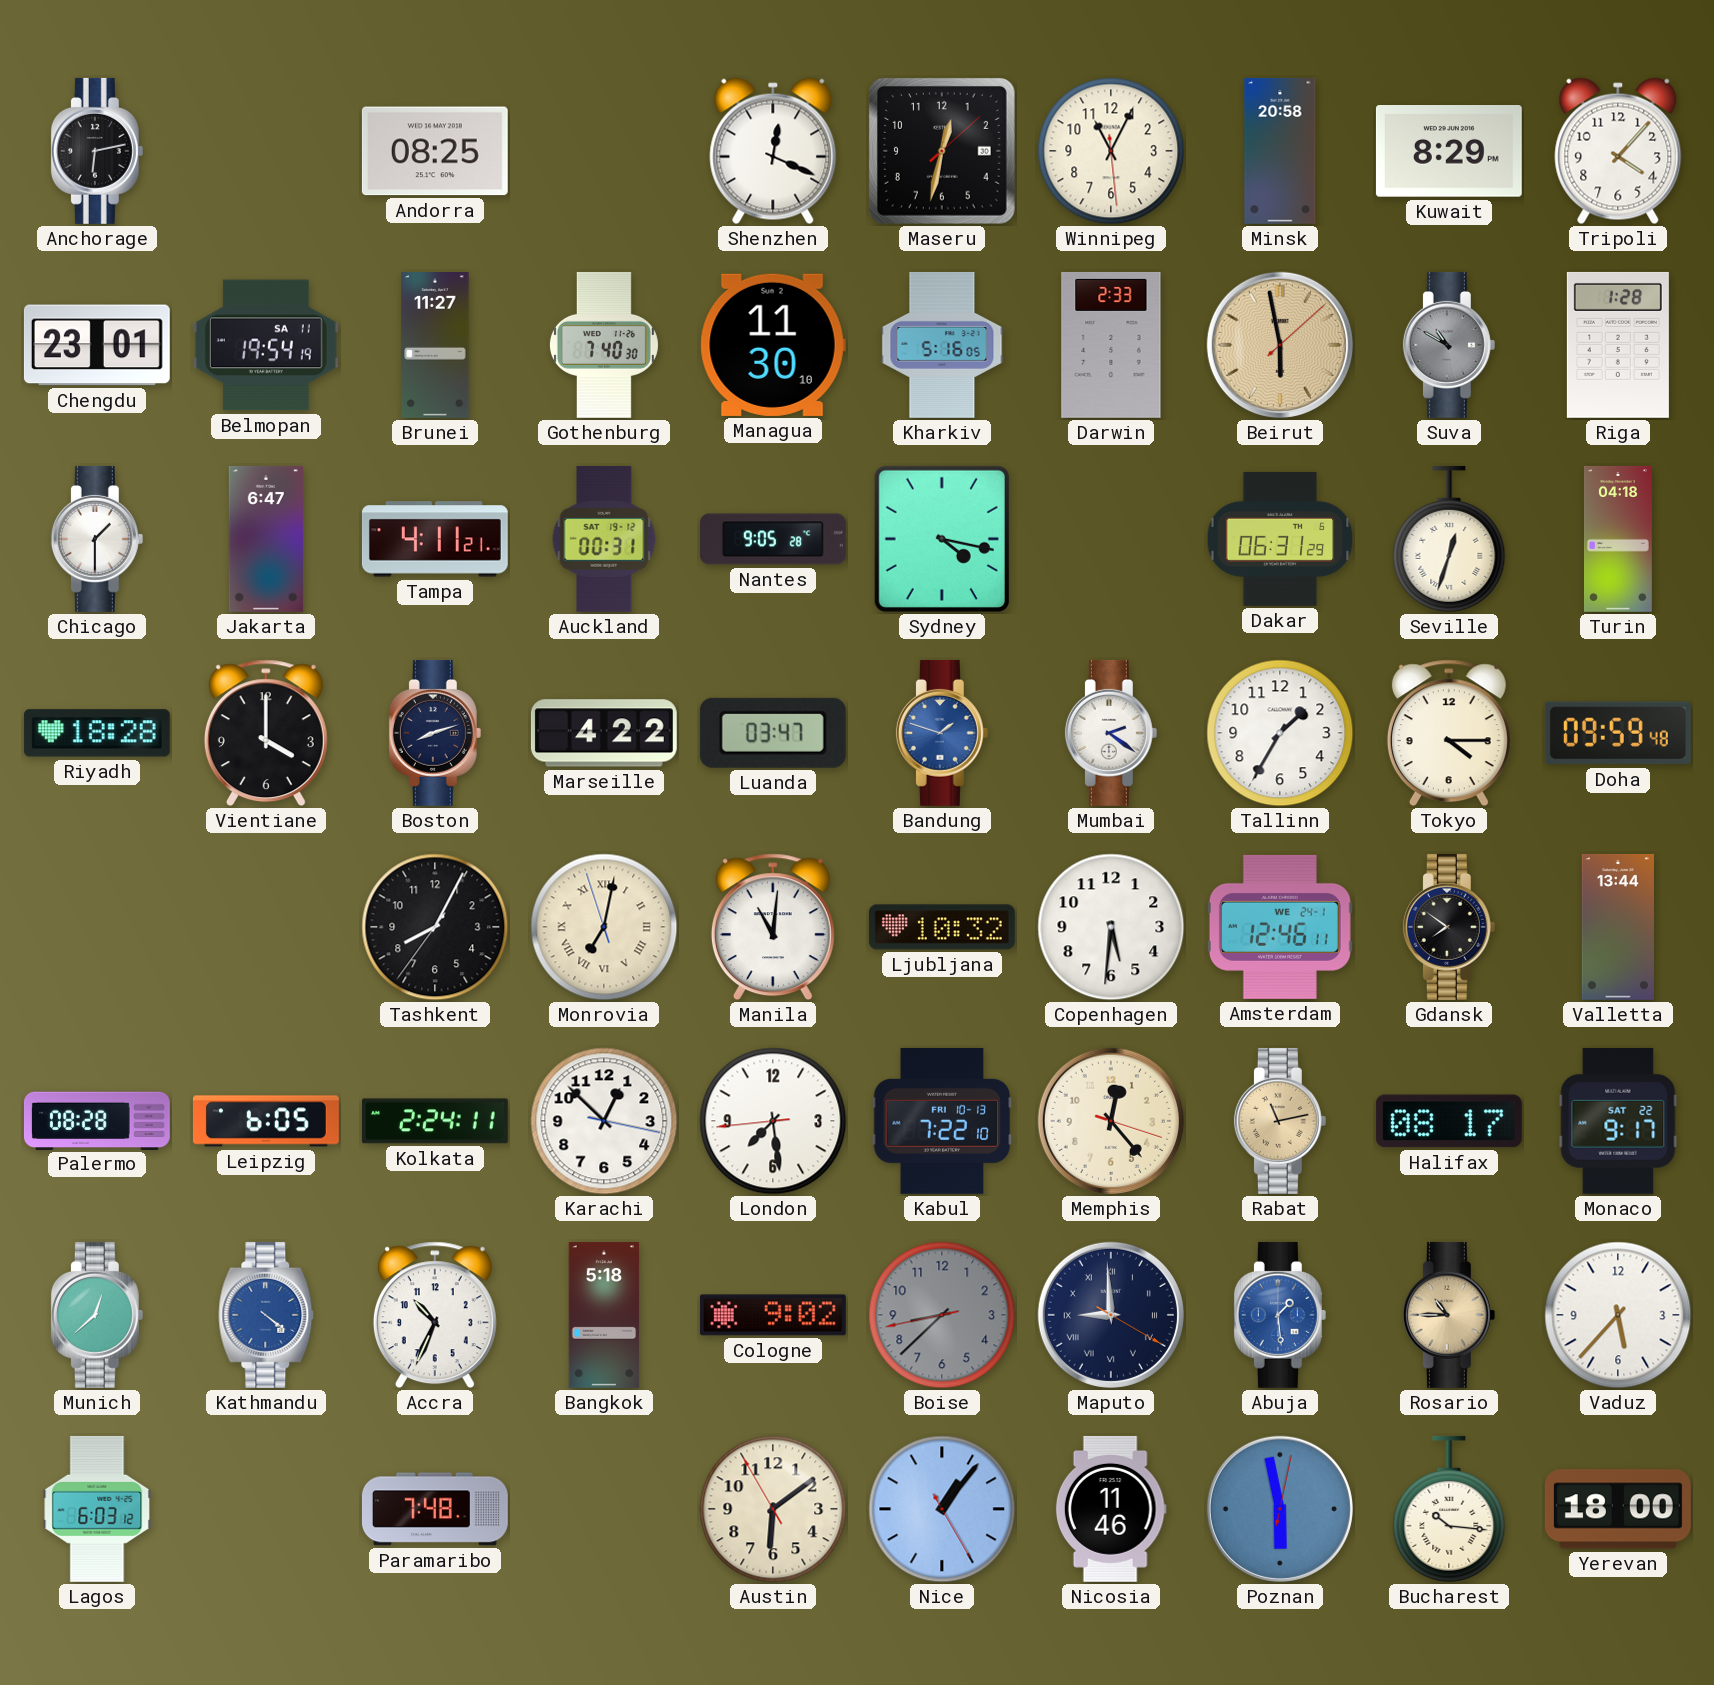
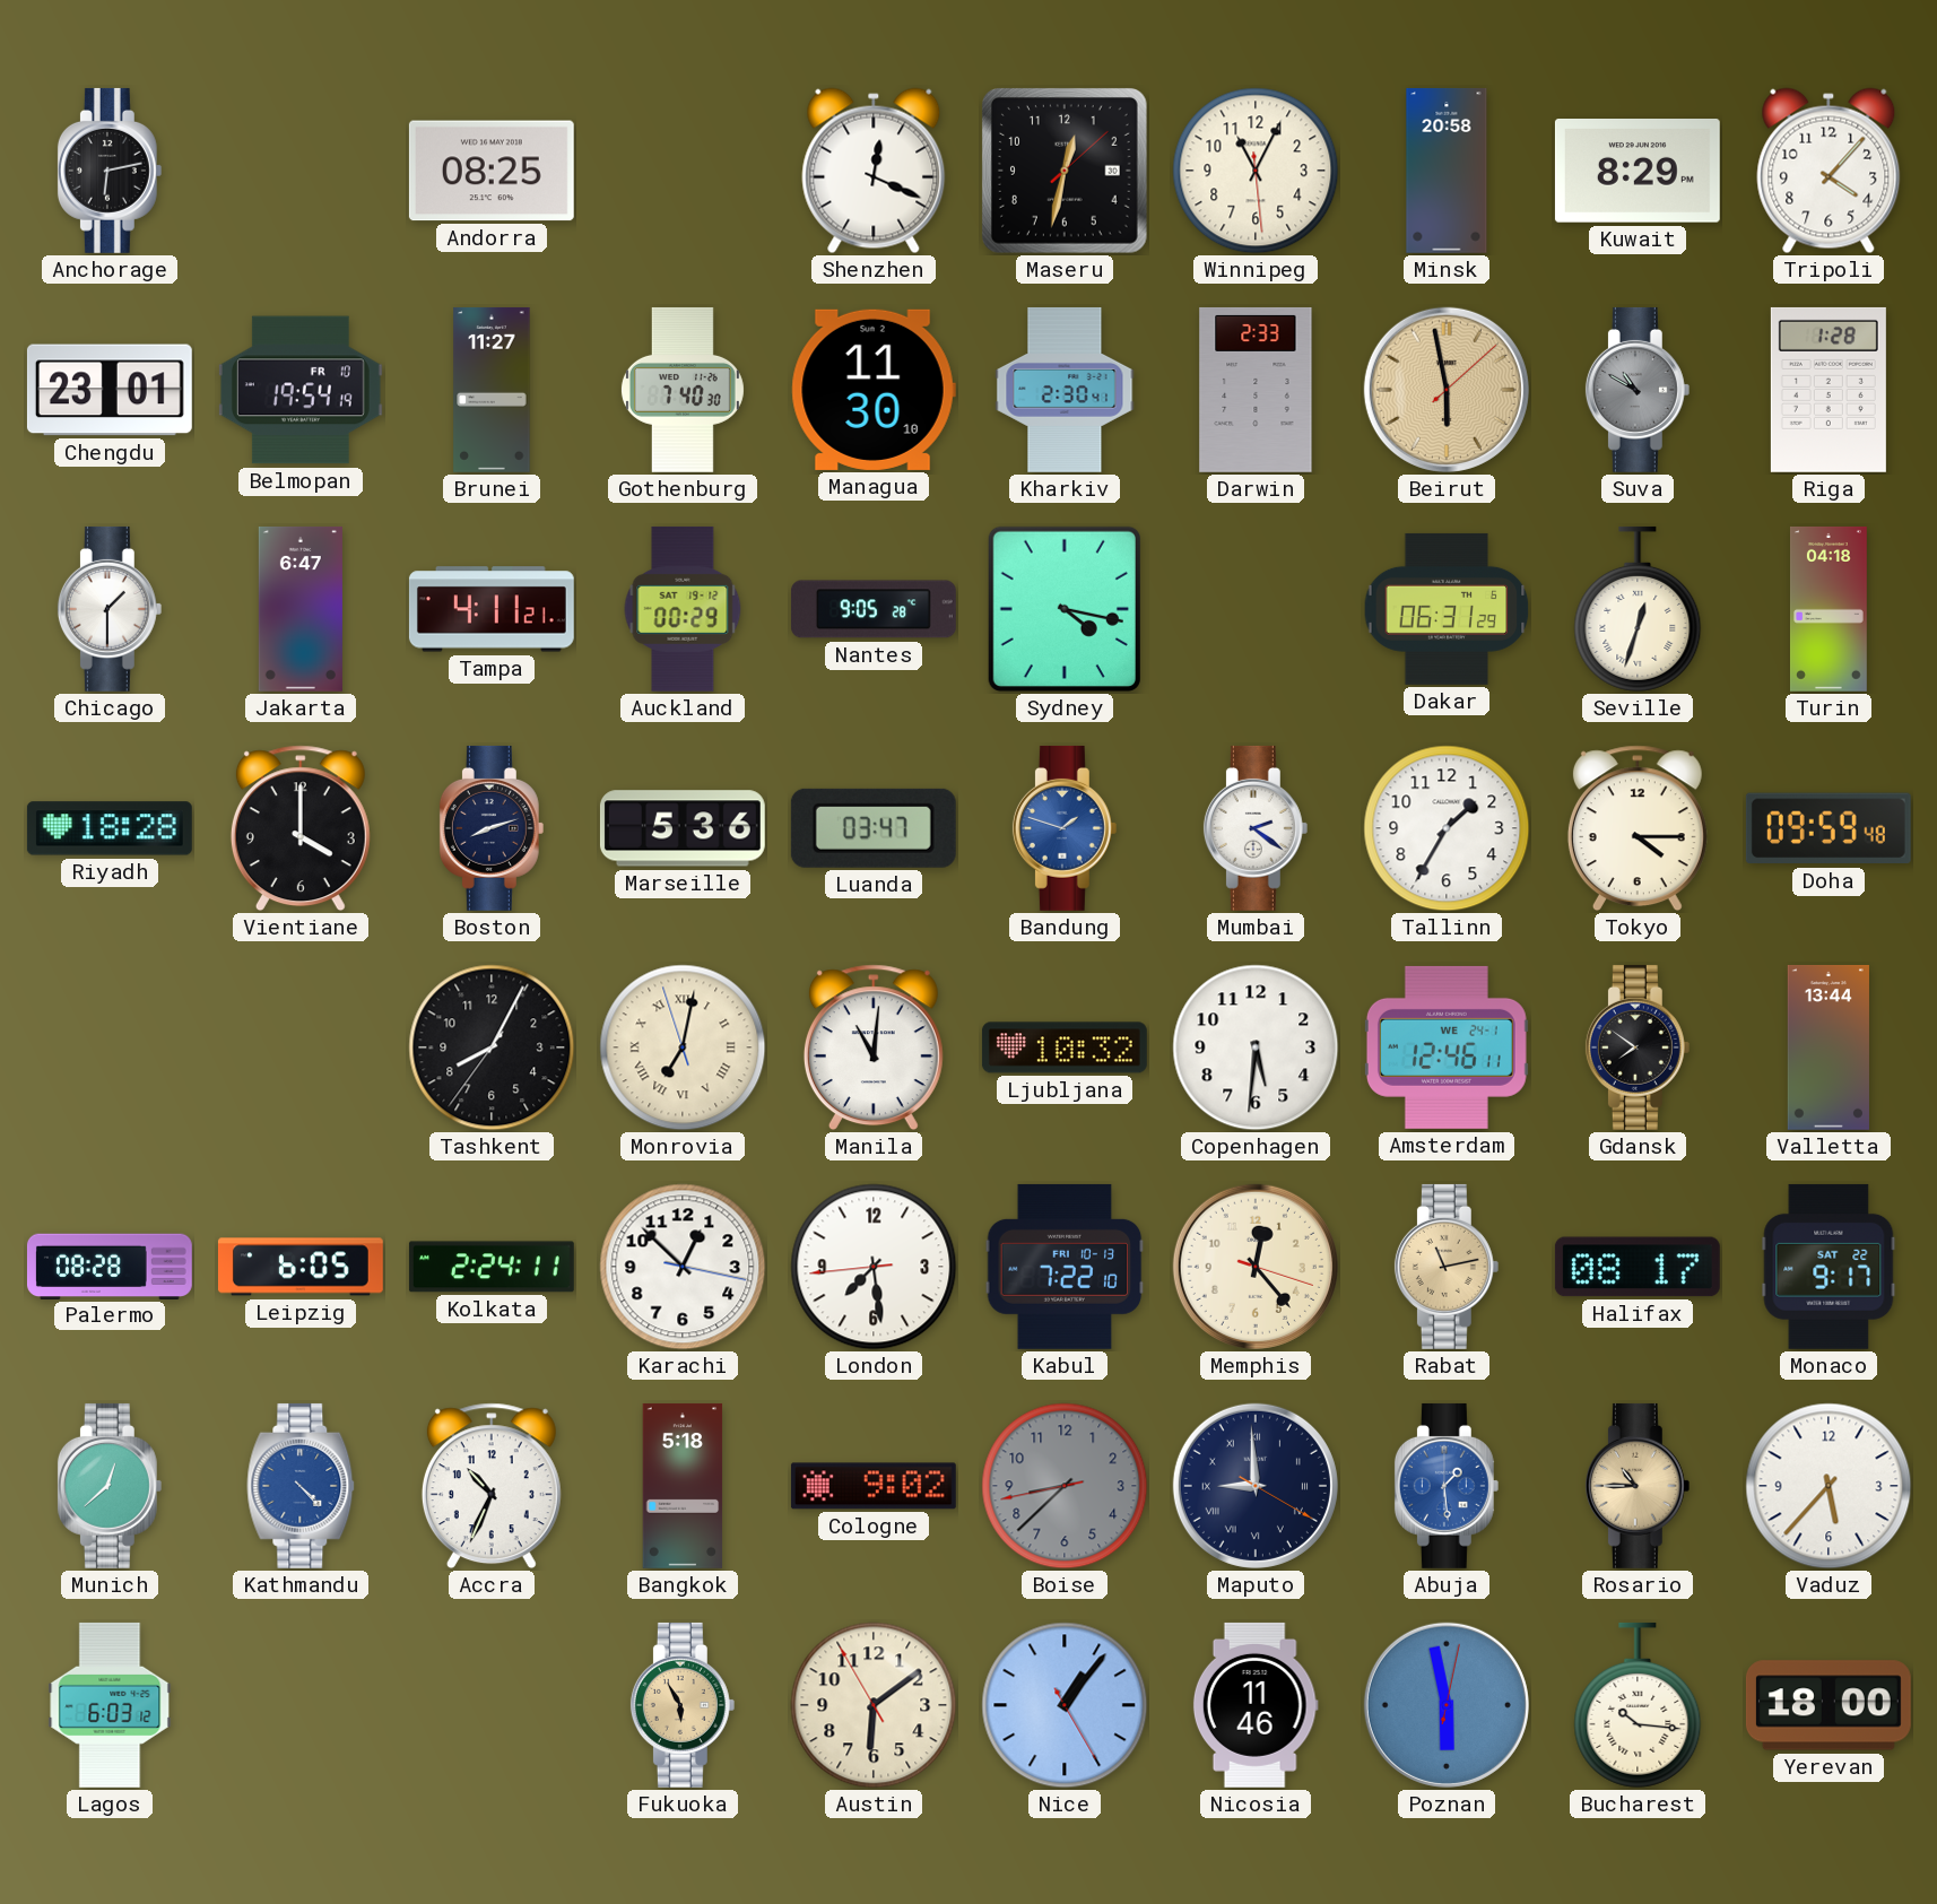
Belmopan date: SA 11 -> FR 10
Kharkiv: 5:16 -> 2:30
Auckland: 00:31 -> 00:29
Marseille: 4:22 -> 5:36
Kathmandu: 4:21 -> 4:23
Paramaribo: 7:48 -> none
Fukuoka: none -> 5:55
